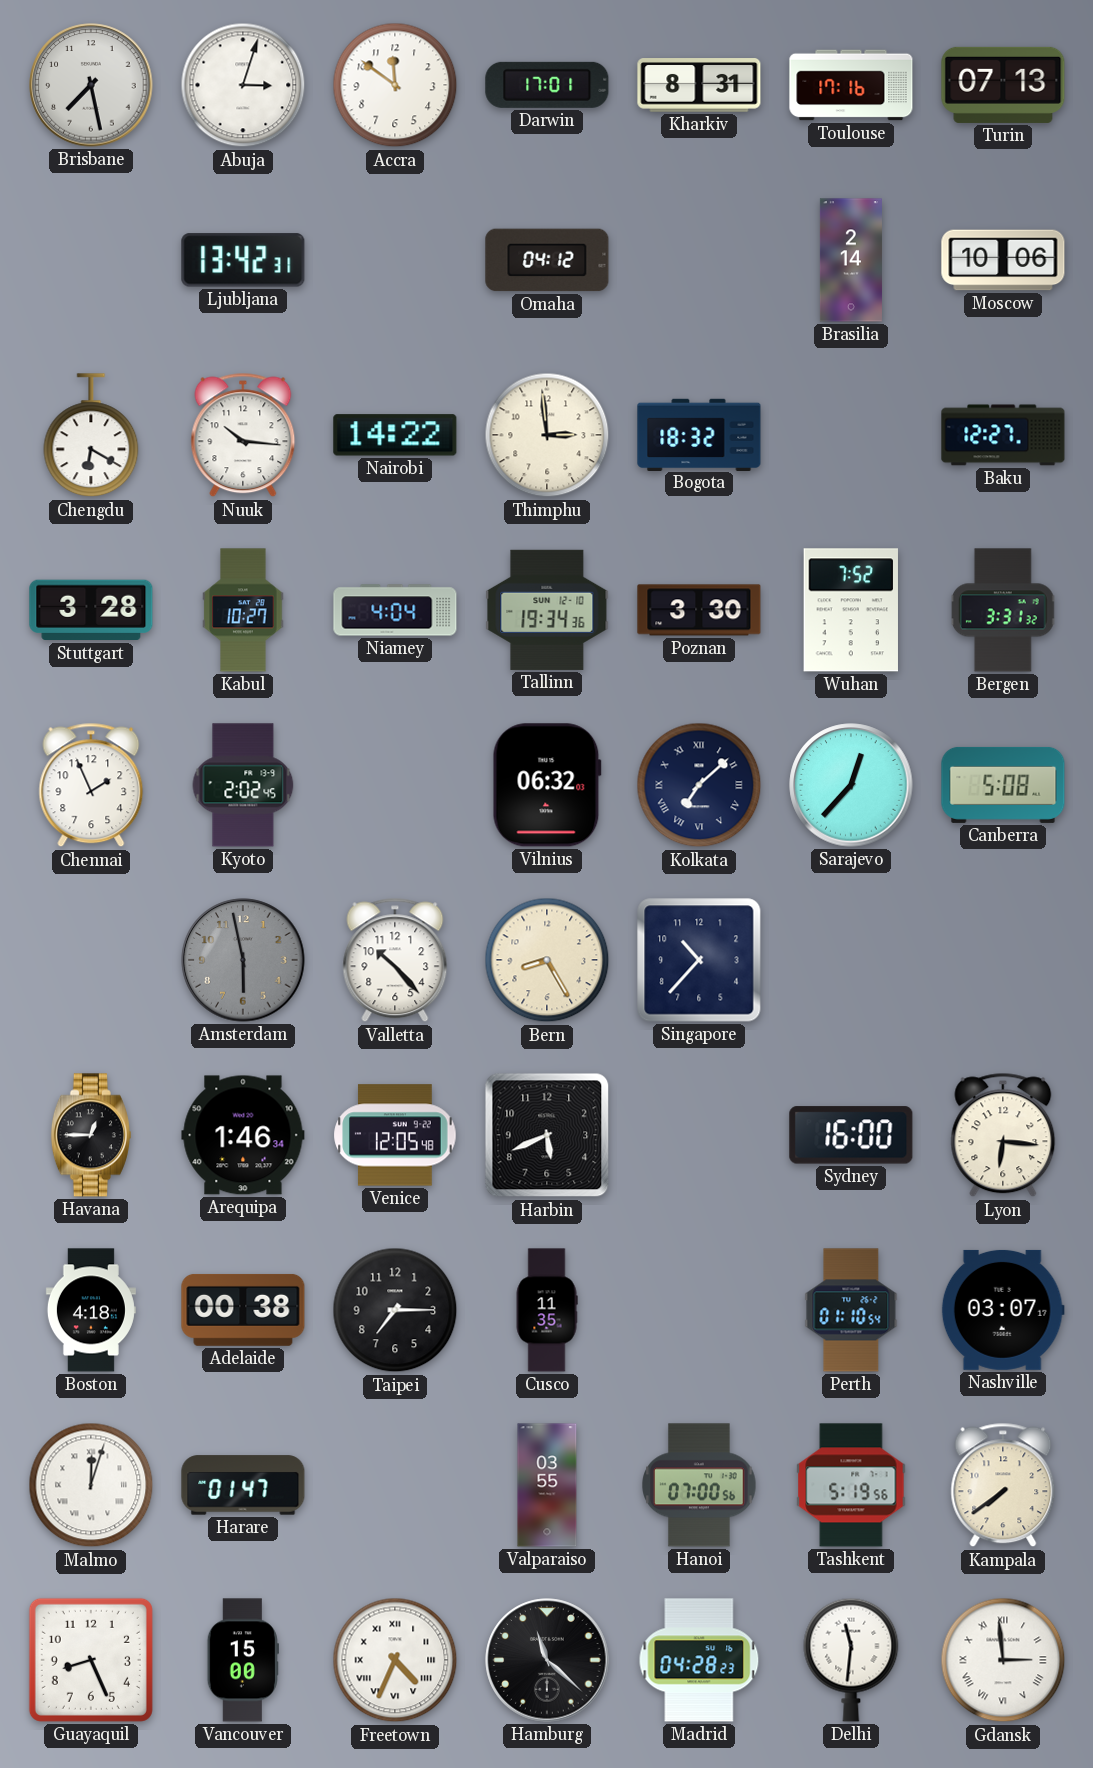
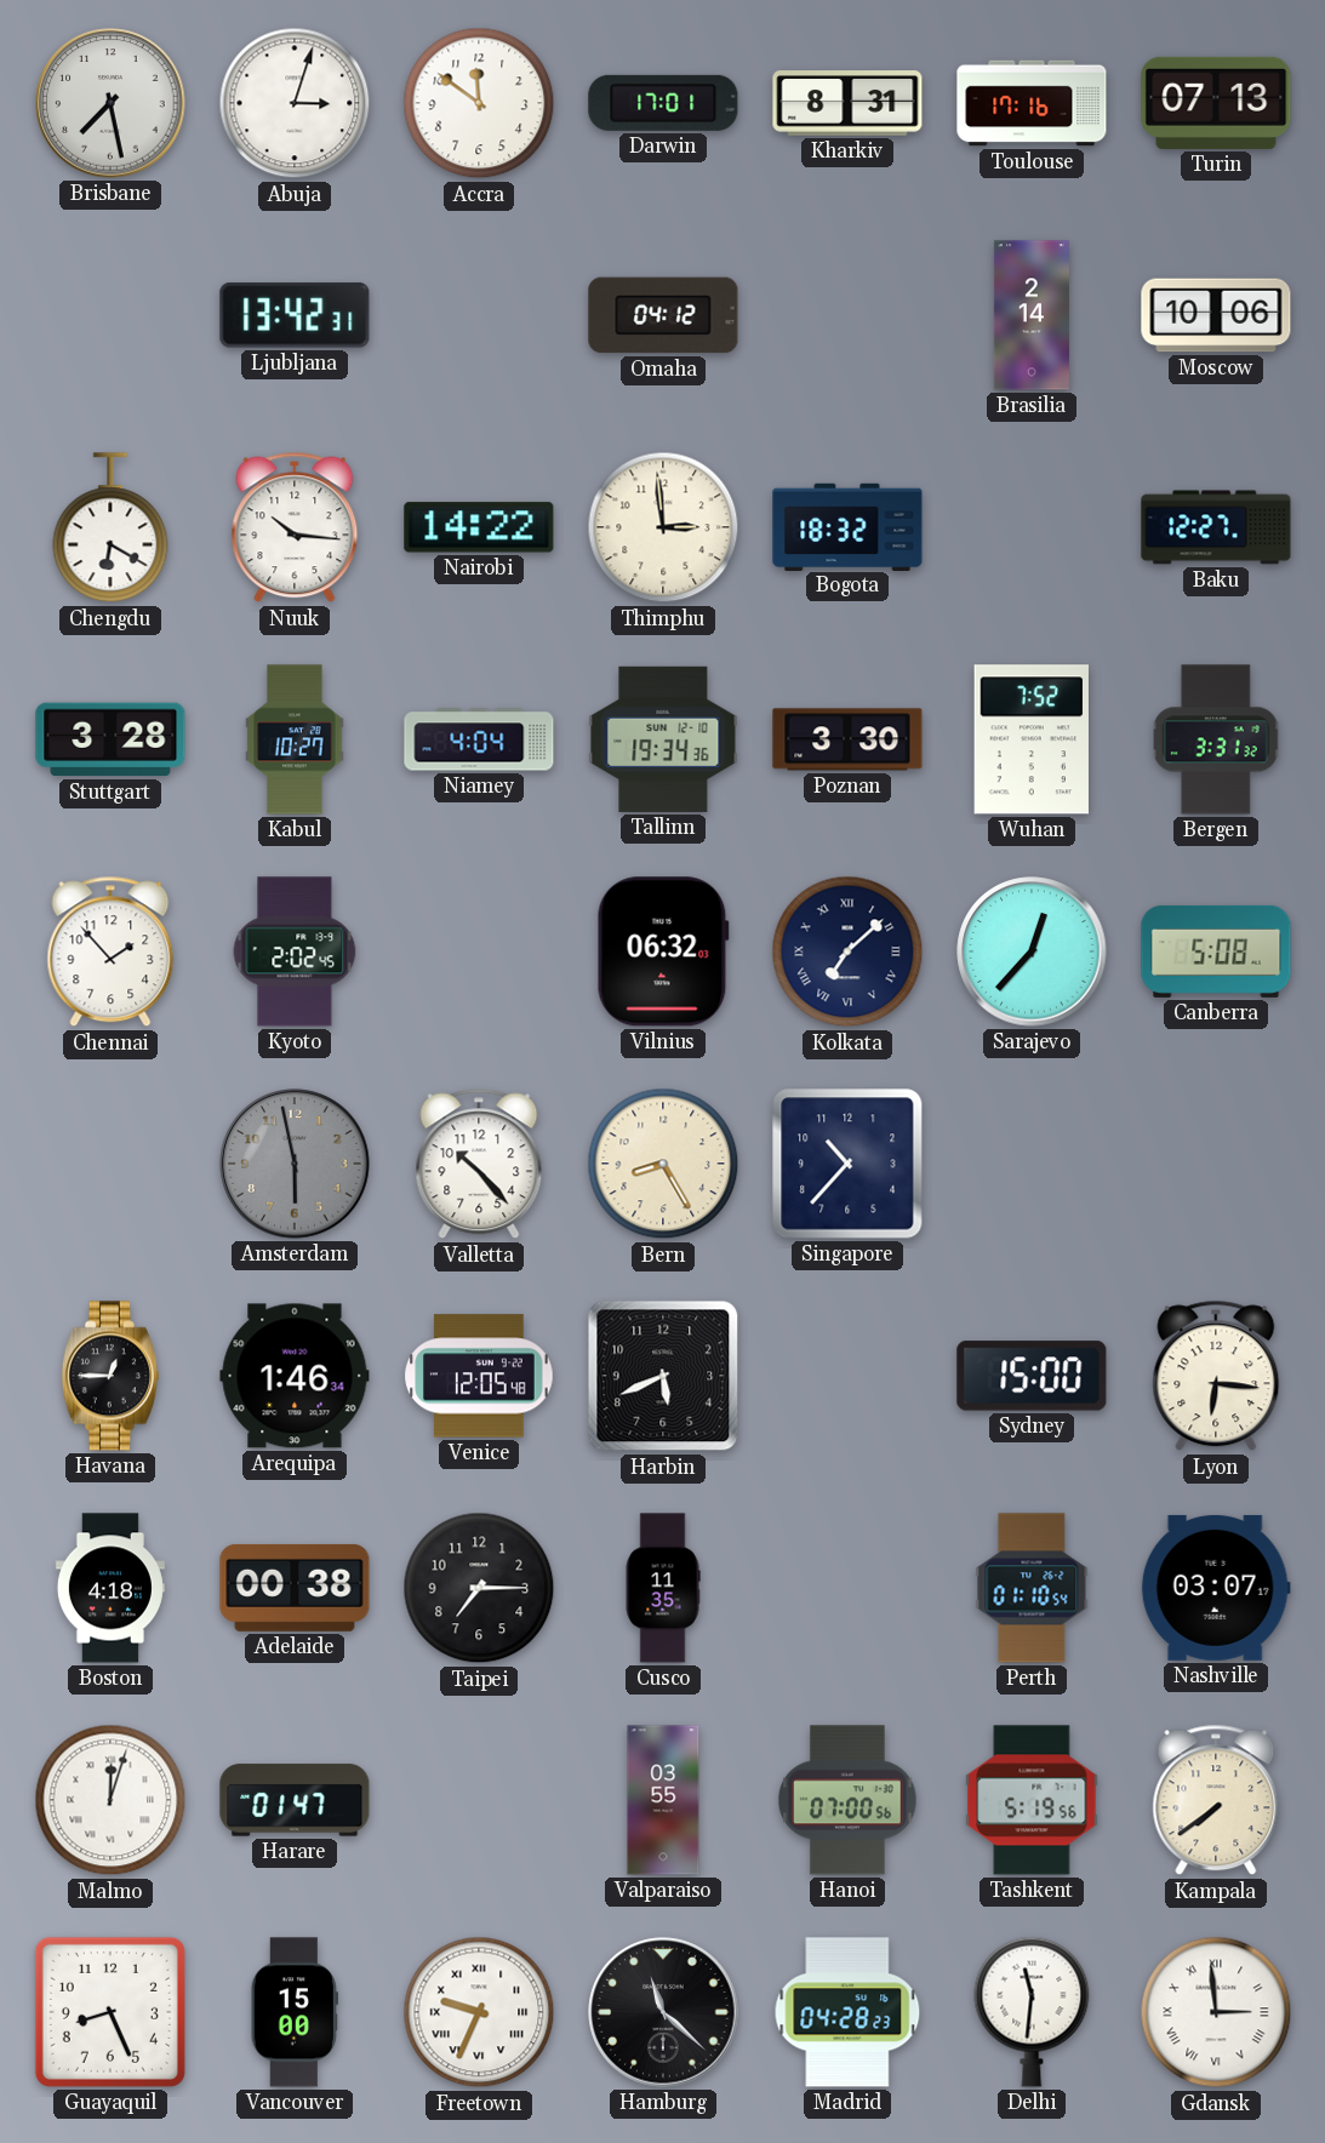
Chennai: 1:56 -> 1:53
Sydney: 16:00 -> 15:00
Freetown: 4:34 -> 9:34
